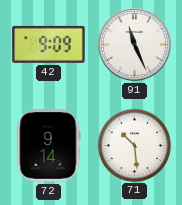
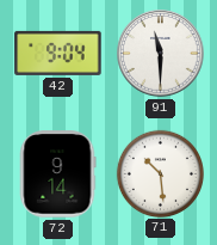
42: 9:09 -> 9:04
91: 11:26 -> 11:30
